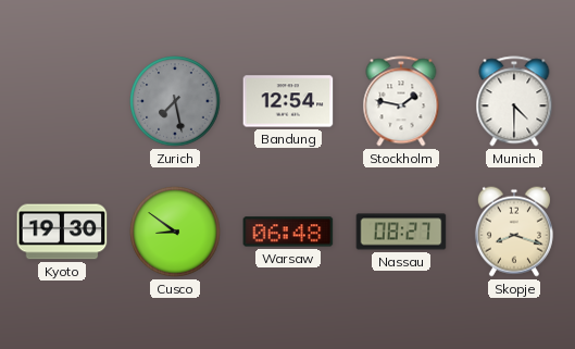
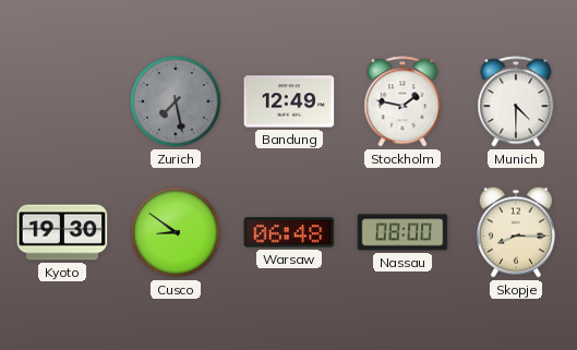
Bandung: 12:54 -> 12:49
Nassau: 08:27 -> 08:00
Skopje: 8:18 -> 8:15
